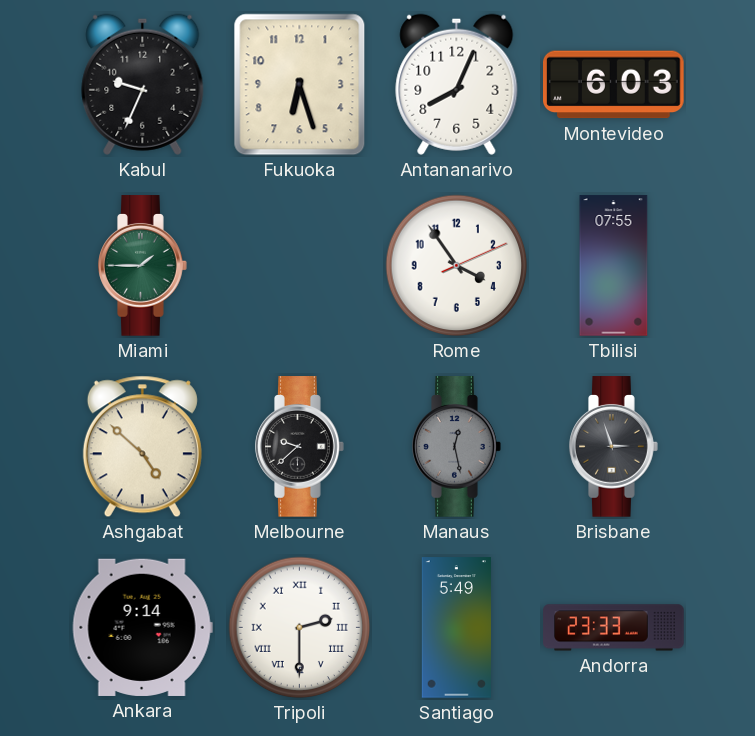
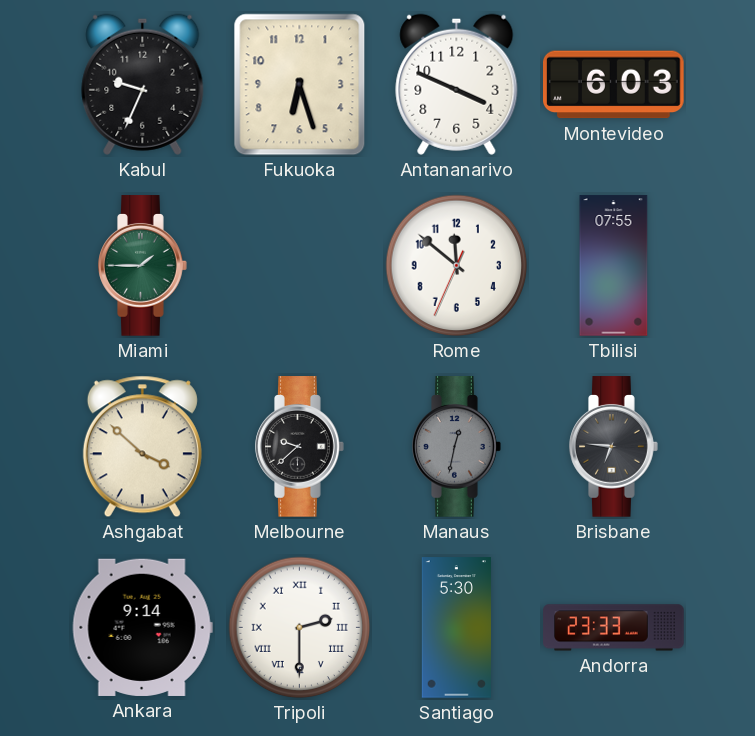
Antananarivo: 8:04 -> 3:49
Rome: 3:54 -> 11:51
Ashgabat: 4:52 -> 3:52
Manaus: 12:28 -> 12:32
Brisbane: 2:57 -> 6:46
Santiago: 5:49 -> 5:30
